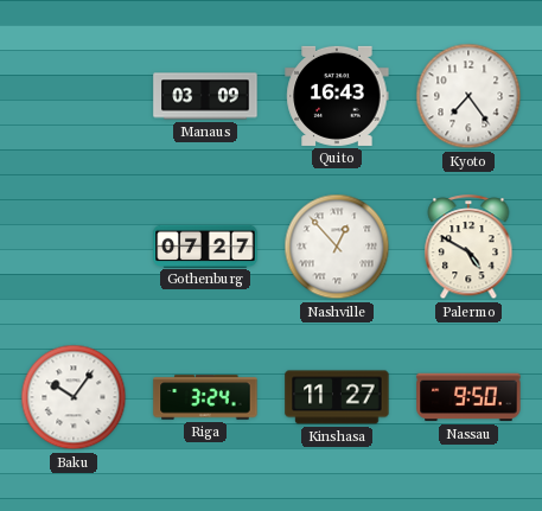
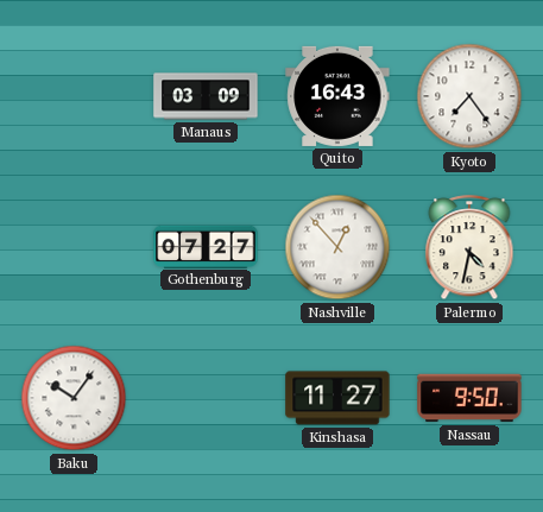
Palermo: 4:50 -> 4:32
Riga: 3:24 -> none
